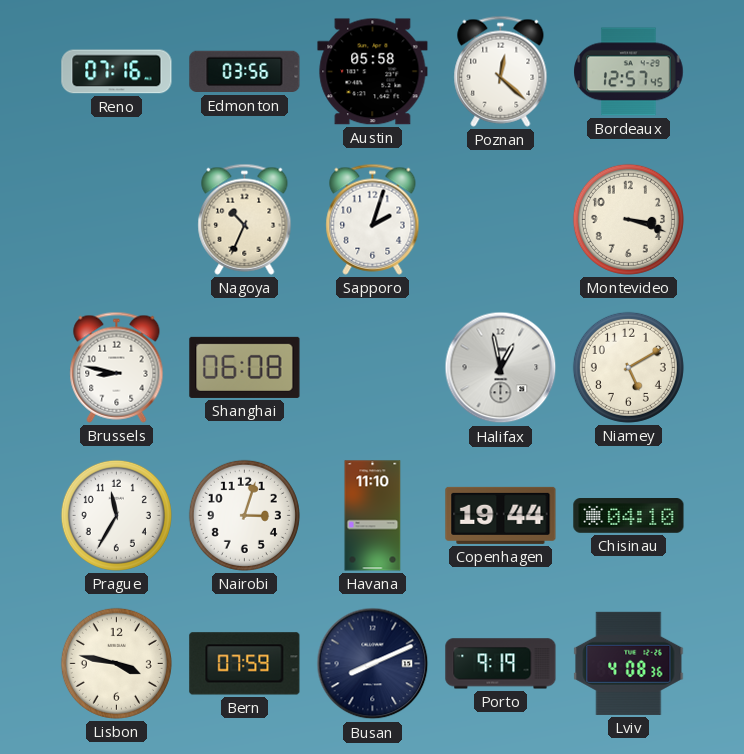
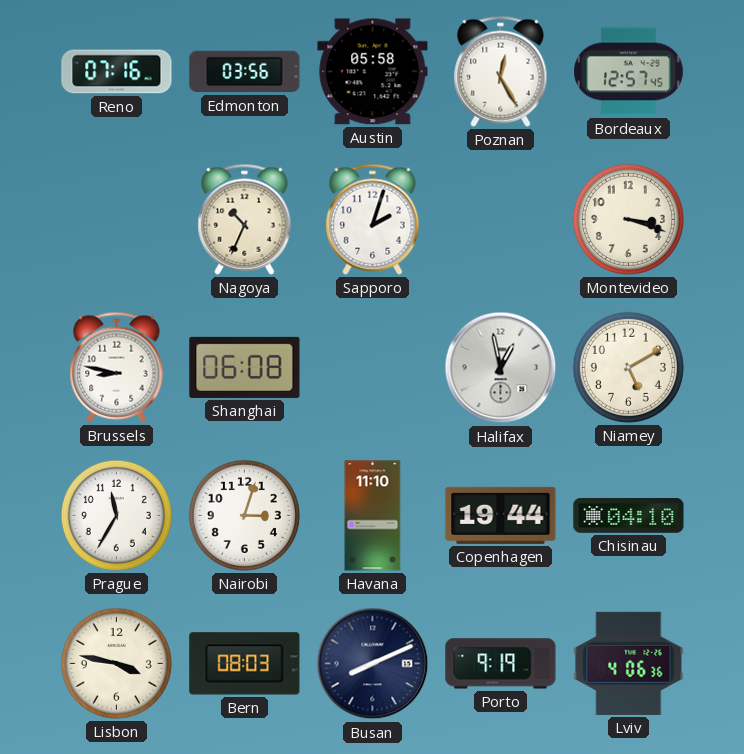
Poznan: 12:22 -> 12:25
Bern: 07:59 -> 08:03
Lviv: 4:08 -> 4:06
